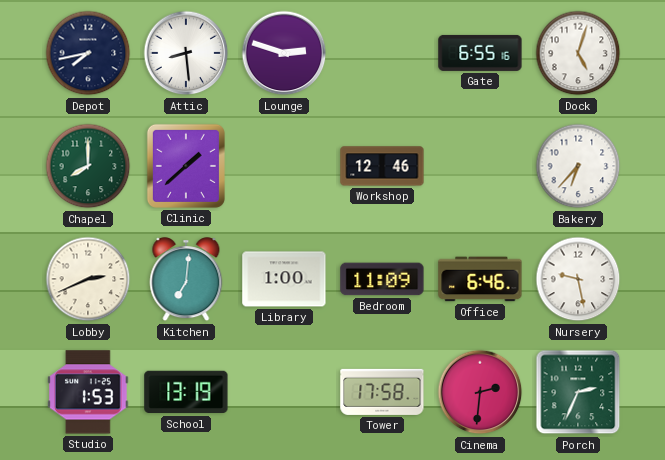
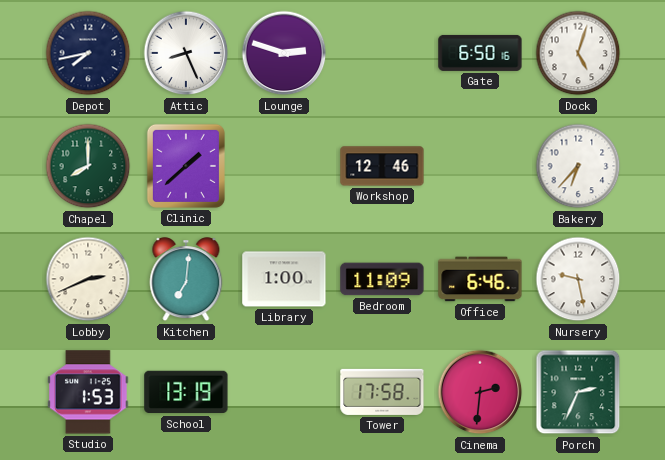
Attic: 8:29 -> 8:26
Gate: 6:55 -> 6:50
